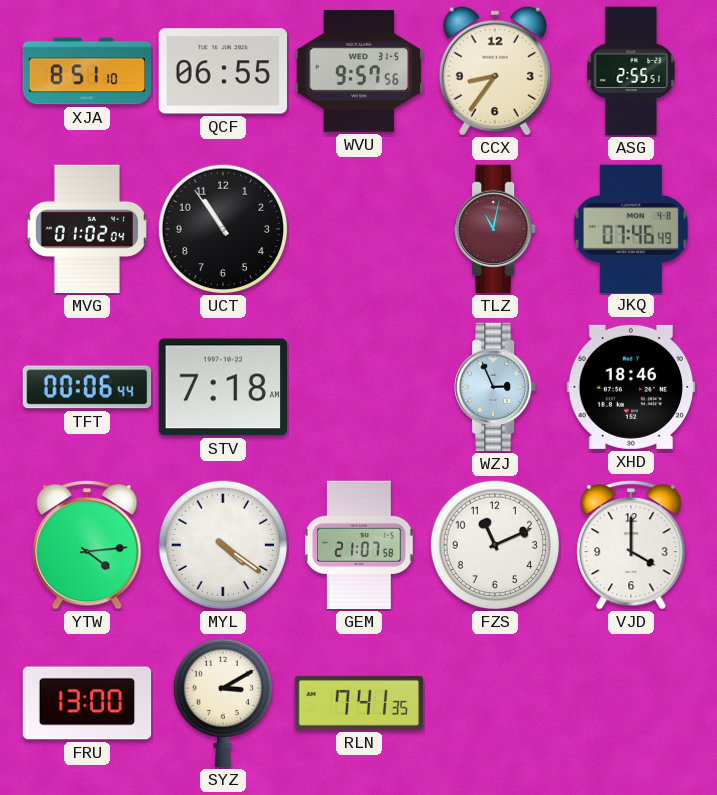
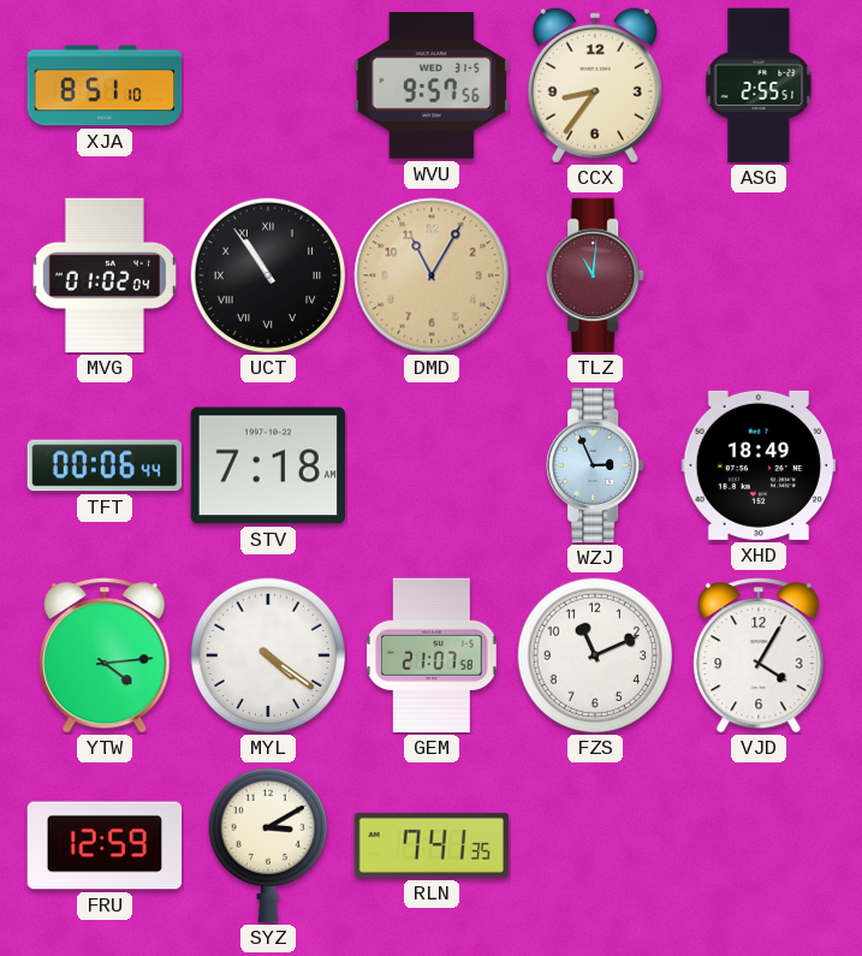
QCF: 06:55 -> none
UCT numerals: Arabic -> Roman
DMD: none -> 11:05
TLZ: 11:02 -> 11:01
JKQ: 07:46 -> none
XHD: 18:46 -> 18:49
VJD: 4:00 -> 4:05
FRU: 13:00 -> 12:59
